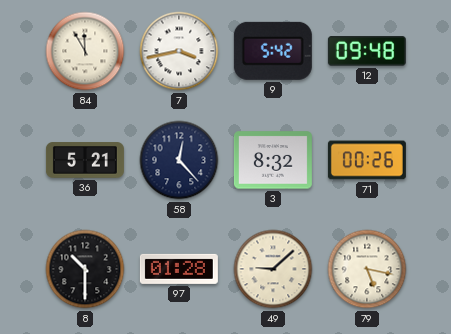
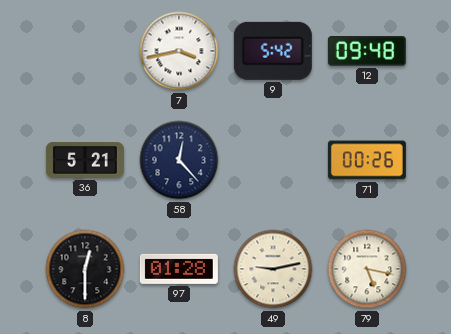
84: 11:55 -> none
3: 8:32 -> none
8: 10:30 -> 12:30
49: 9:08 -> 9:13
